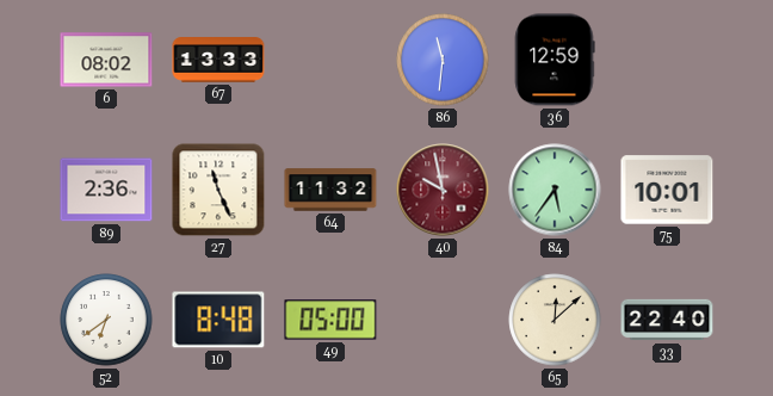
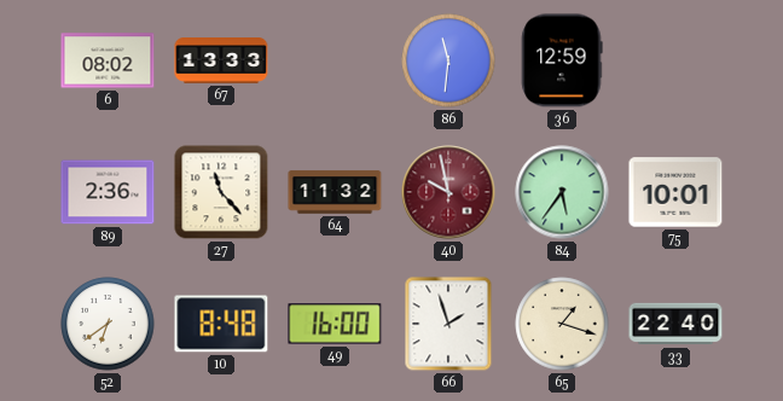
27: 11:26 -> 11:23
49: 05:00 -> 16:00
66: none -> 1:57
65: 12:08 -> 1:18
